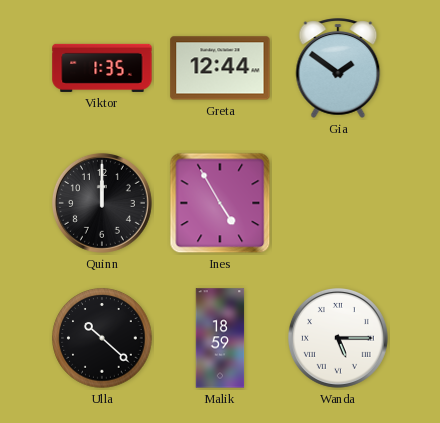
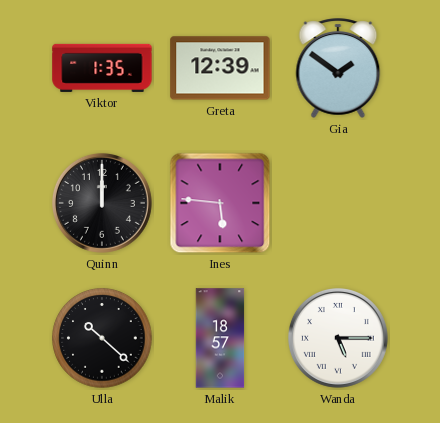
Greta: 12:44 -> 12:39
Ines: 4:55 -> 5:46
Malik: 18:59 -> 18:57
